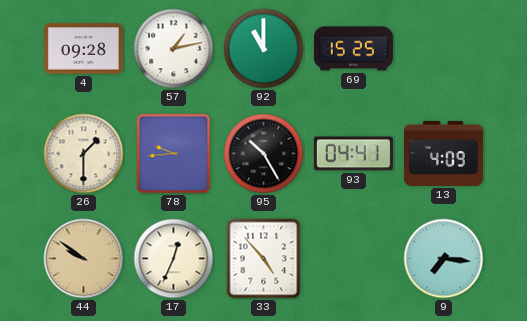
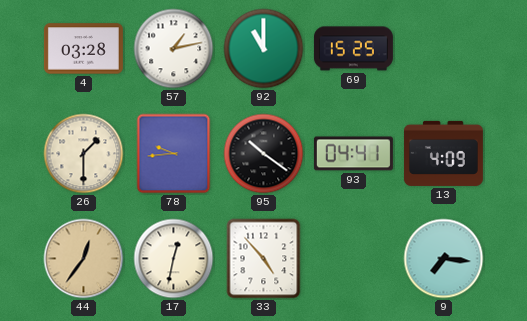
4: 09:28 -> 03:28
95: 10:25 -> 10:21
44: 9:51 -> 12:36
17: 12:34 -> 12:32
